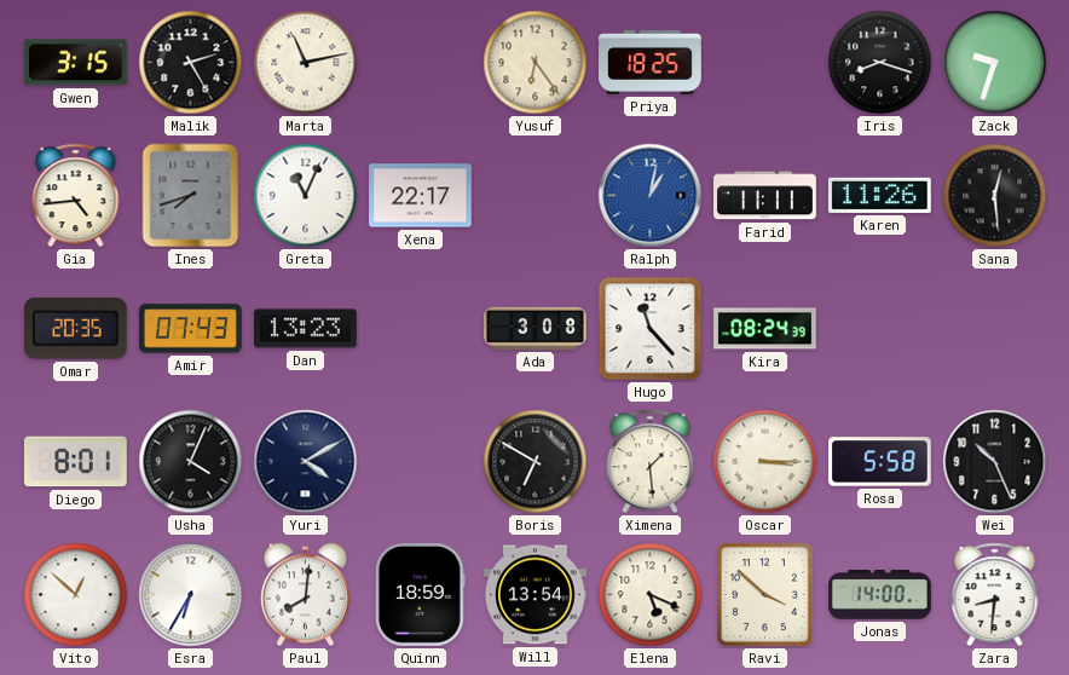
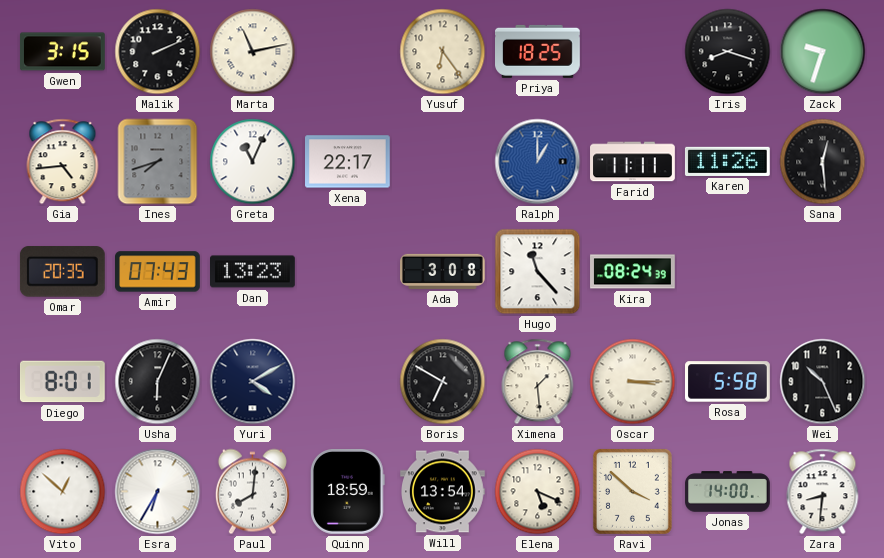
Malik: 2:25 -> 2:11
Ralph: 1:02 -> 1:00
Usha: 4:04 -> 6:04
